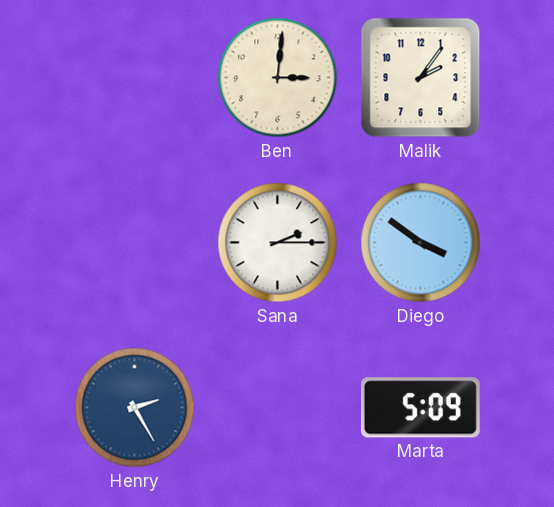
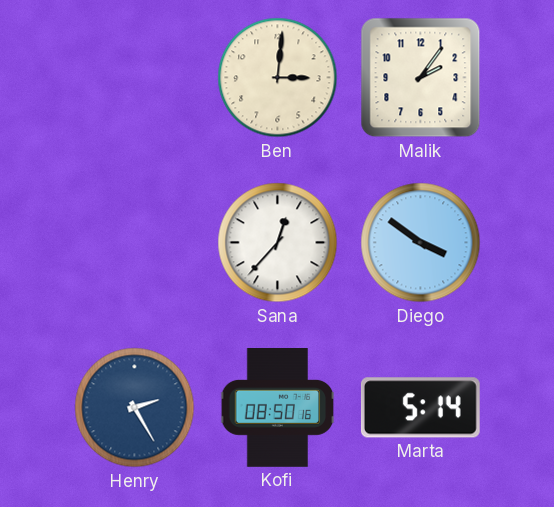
Sana: 2:15 -> 12:37
Kofi: none -> 08:50
Marta: 5:09 -> 5:14
